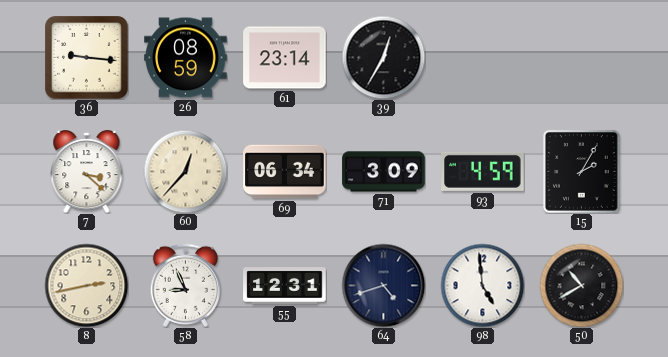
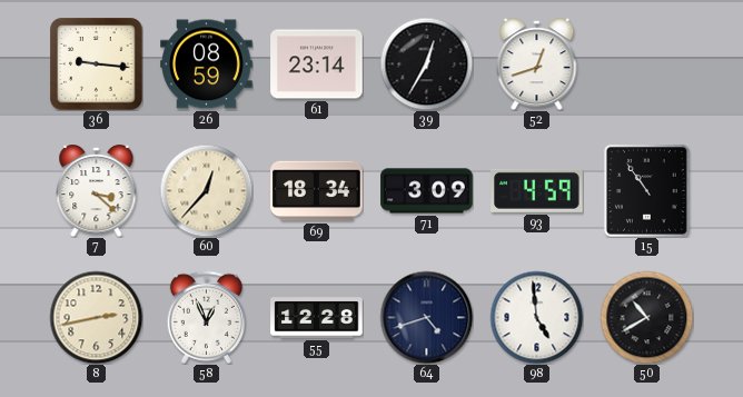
52: none -> 12:42
69: 06:34 -> 18:34
15: 2:05 -> 10:54
58: 8:56 -> 12:56
55: 12:31 -> 12:28
